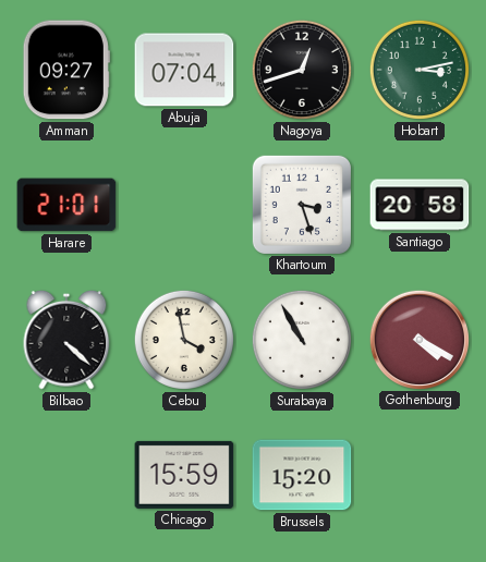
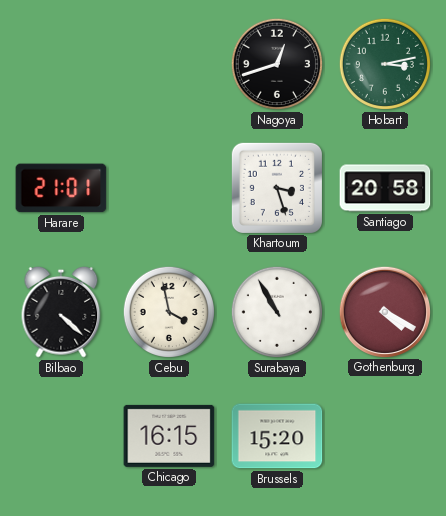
Amman: 09:27 -> none
Abuja: 07:04 -> none
Chicago: 15:59 -> 16:15
